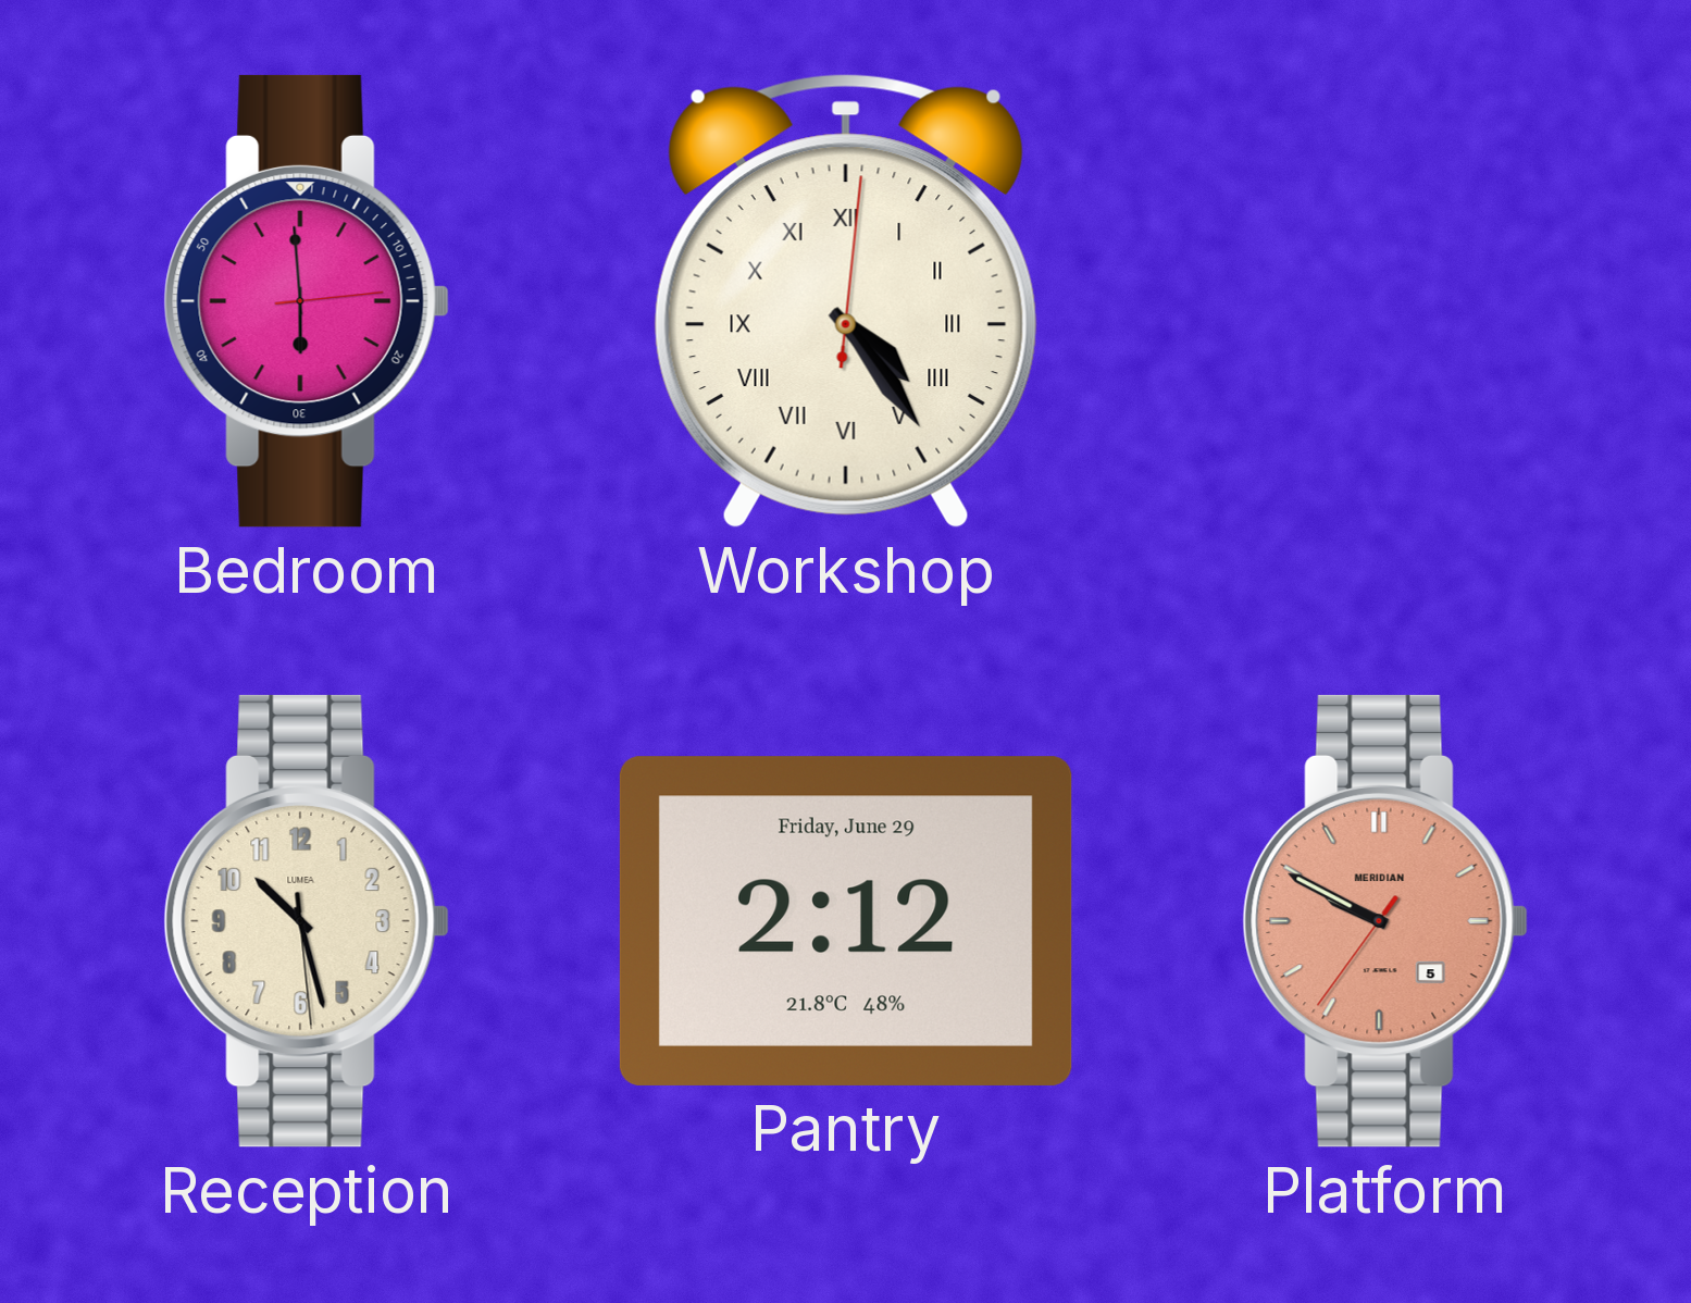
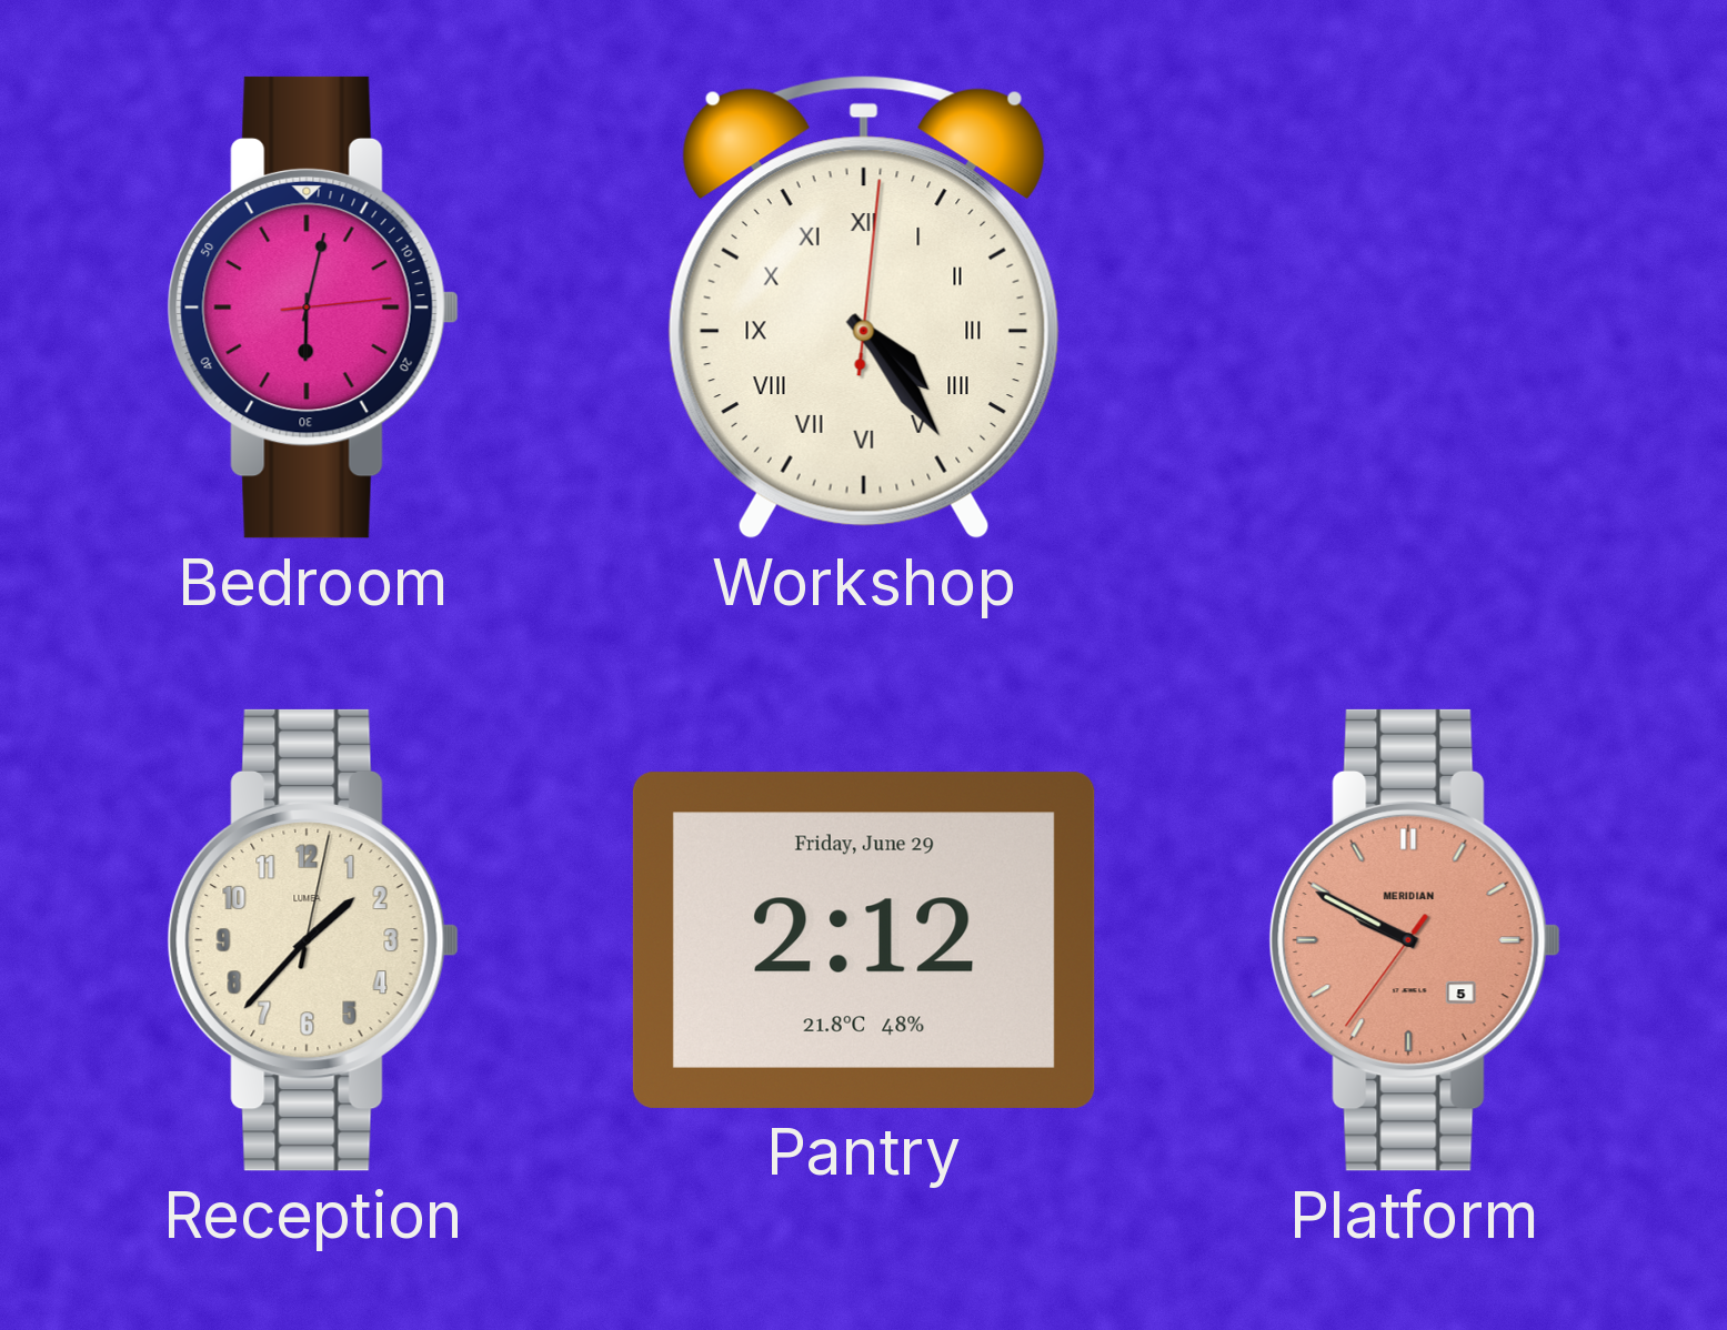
Bedroom: 5:59 -> 6:02
Reception: 10:27 -> 1:37
